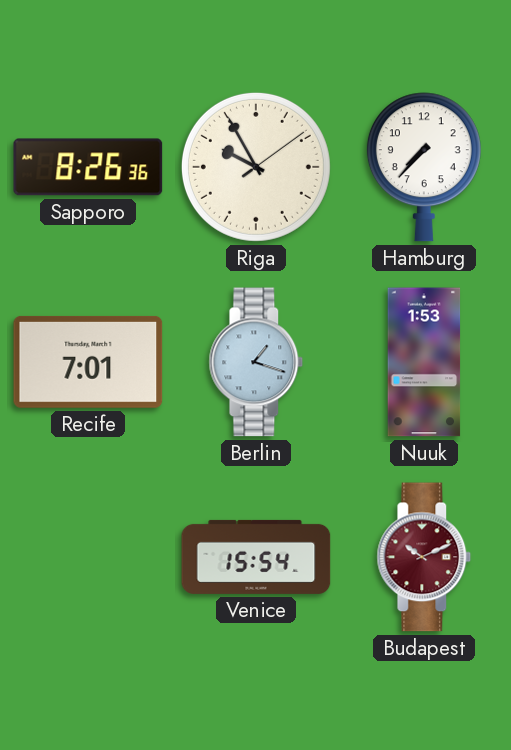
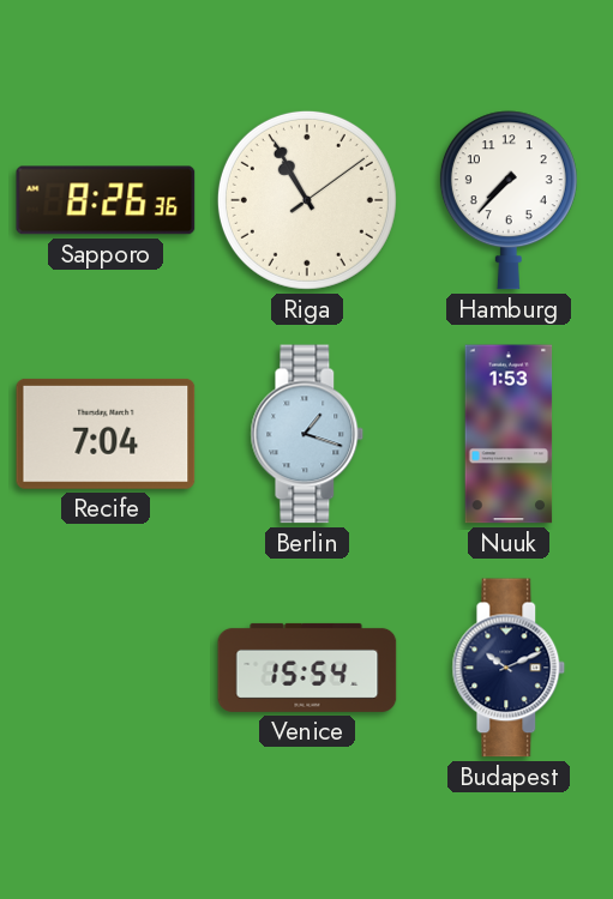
Riga: 9:55 -> 10:55
Recife: 7:01 -> 7:04
Budapest dial: burgundy -> navy
